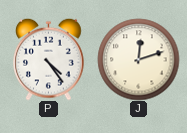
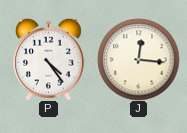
J: 12:12 -> 12:16
